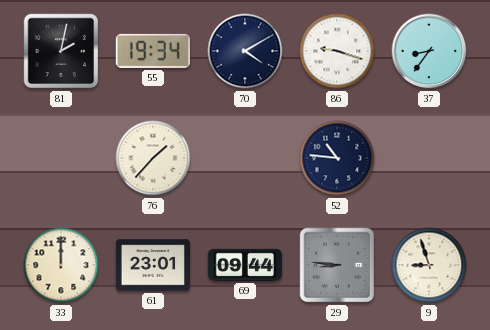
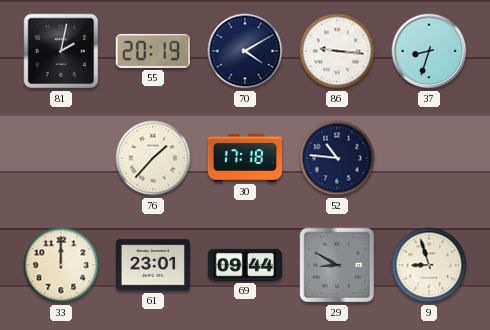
55: 19:34 -> 20:19
86: 9:18 -> 9:16
37: 8:36 -> 8:33
30: none -> 17:18
29: 8:46 -> 8:50
